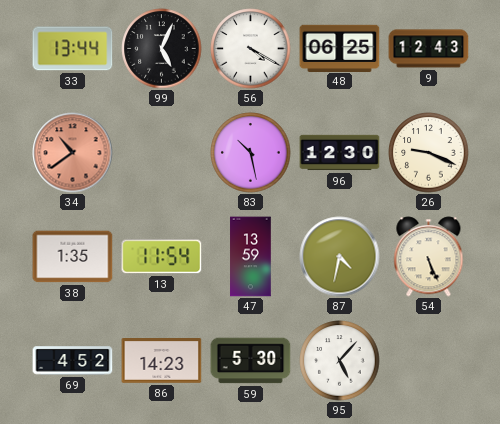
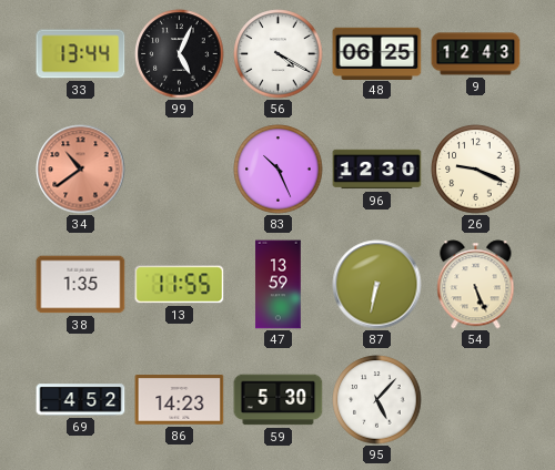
83: 10:28 -> 10:26
13: 11:54 -> 11:55
87: 4:32 -> 6:32
